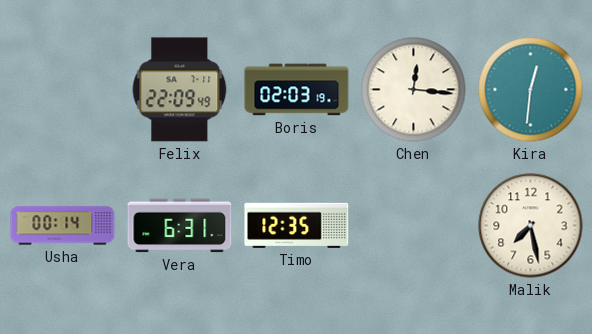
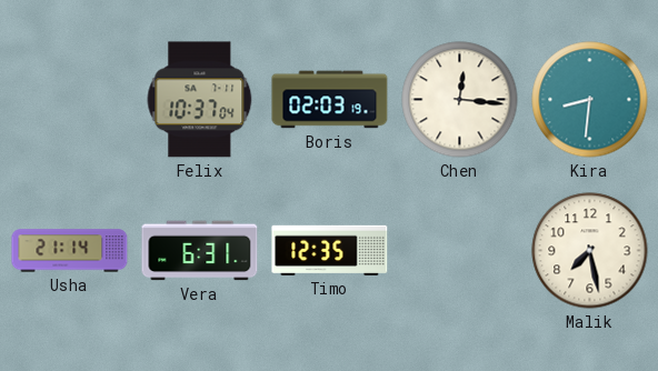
Felix: 22:09 -> 10:37
Kira: 12:31 -> 8:31
Usha: 00:14 -> 21:14
